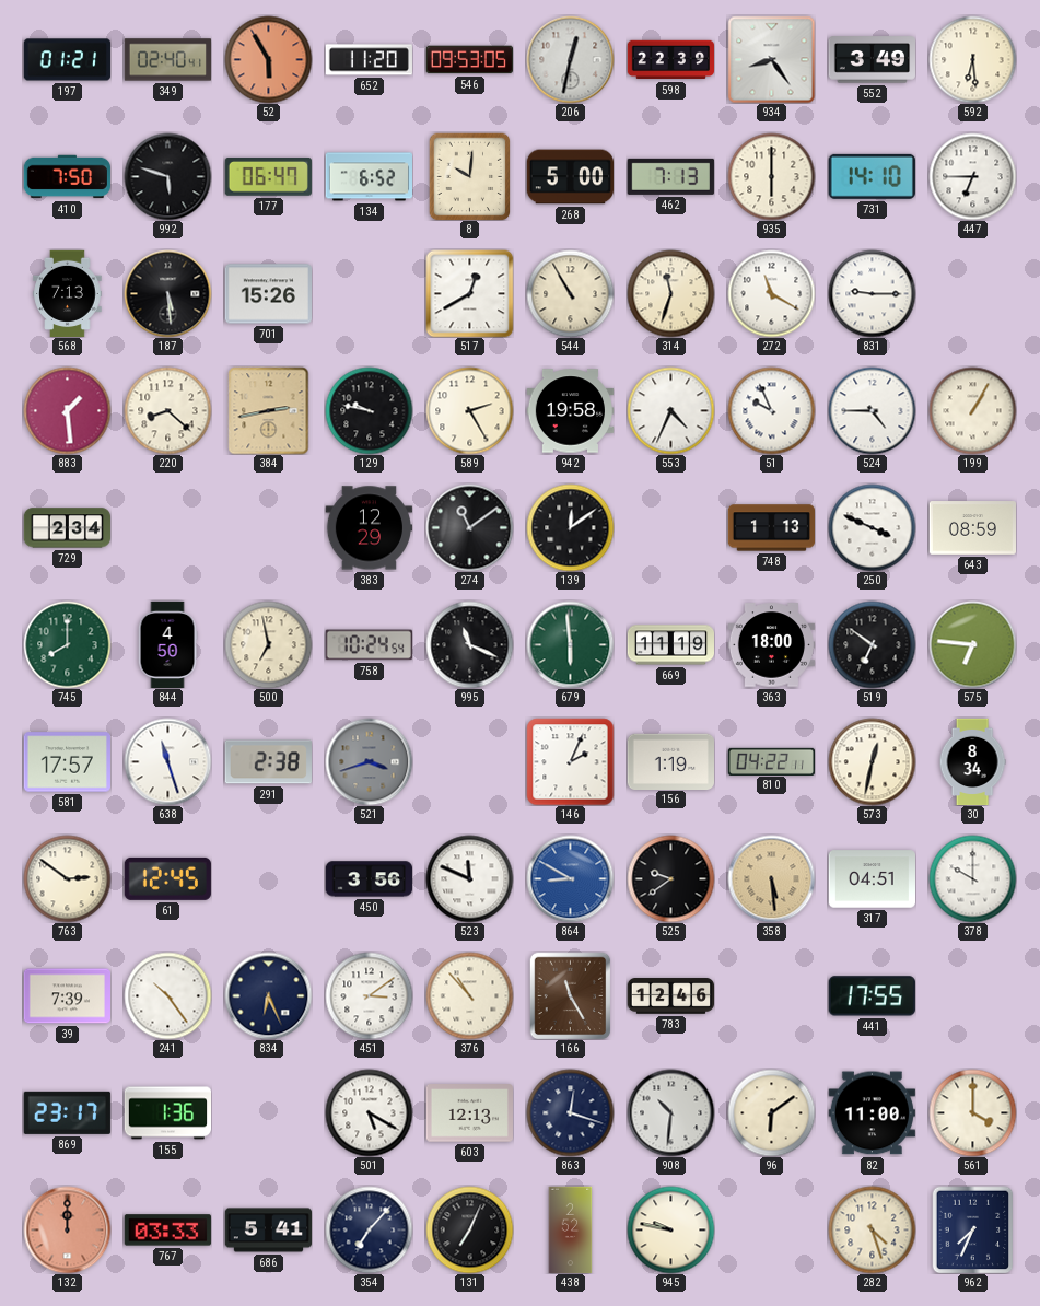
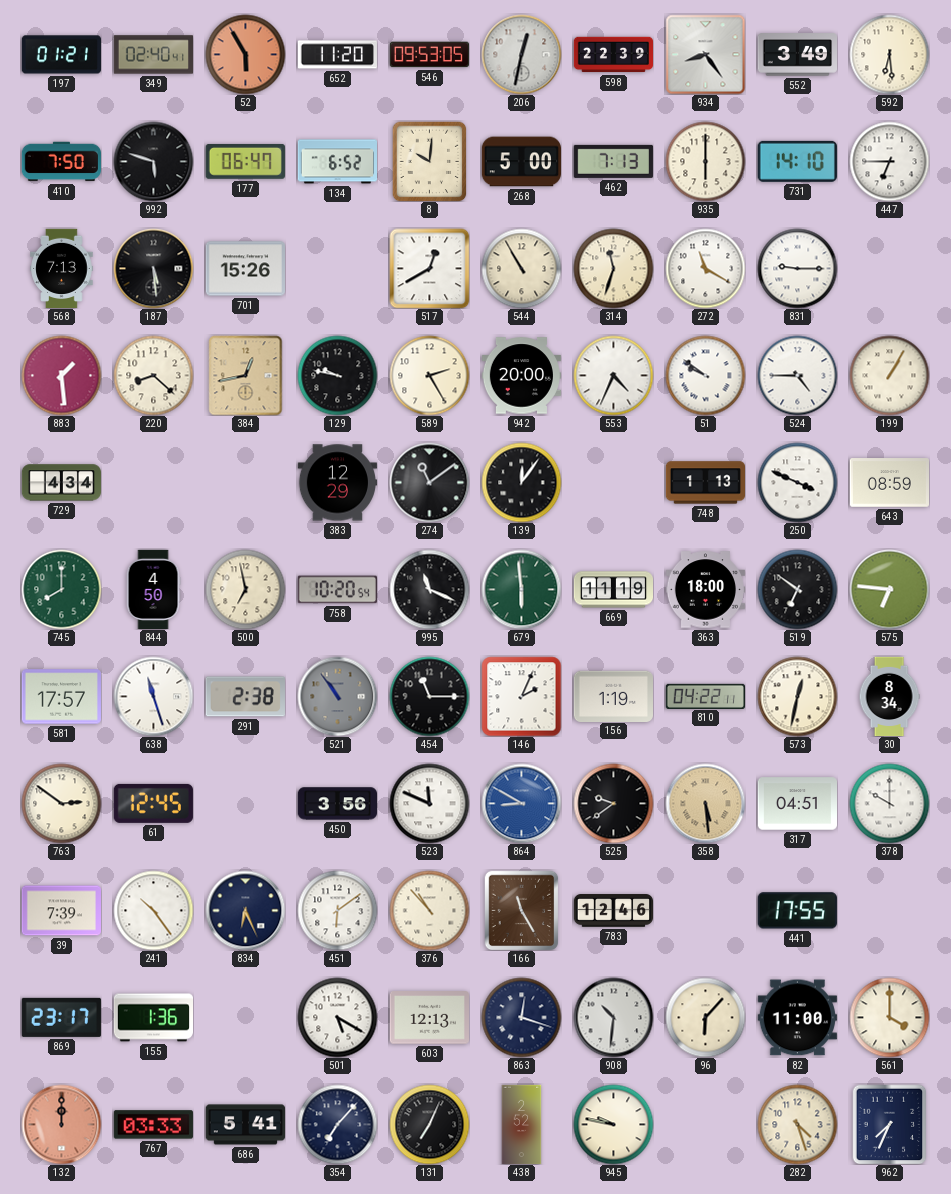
384: 2:43 -> 12:43
942: 19:58 -> 20:00
51: 9:56 -> 9:51
729: 2:34 -> 4:34
139: 12:09 -> 12:06
758: 10:24 -> 10:20
521: 3:42 -> 10:54
454: none -> 11:15
451: 3:09 -> 6:09
96: 6:09 -> 6:07
